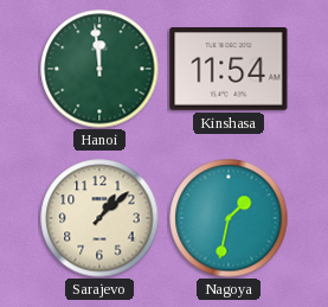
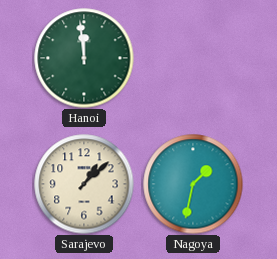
Kinshasa: 11:54 -> none
